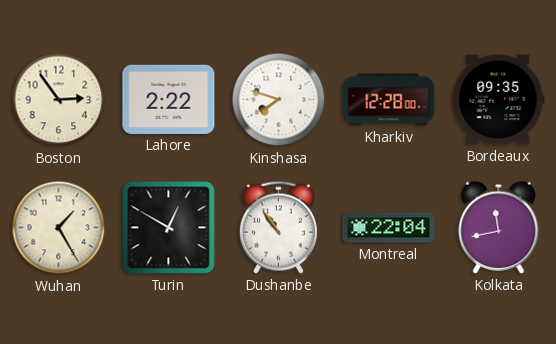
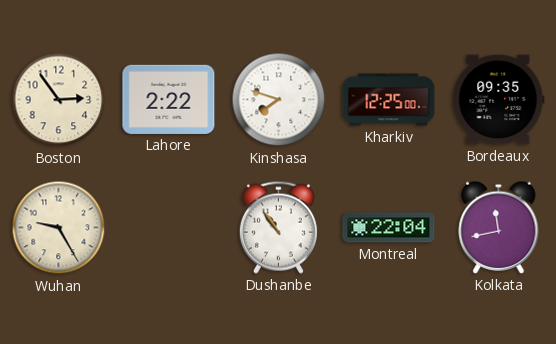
Kharkiv: 12:28 -> 12:25
Wuhan: 1:25 -> 9:25
Turin: 12:50 -> none
